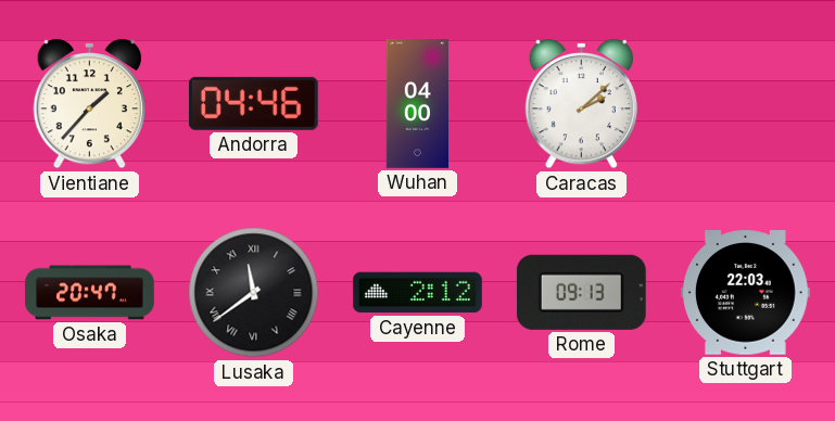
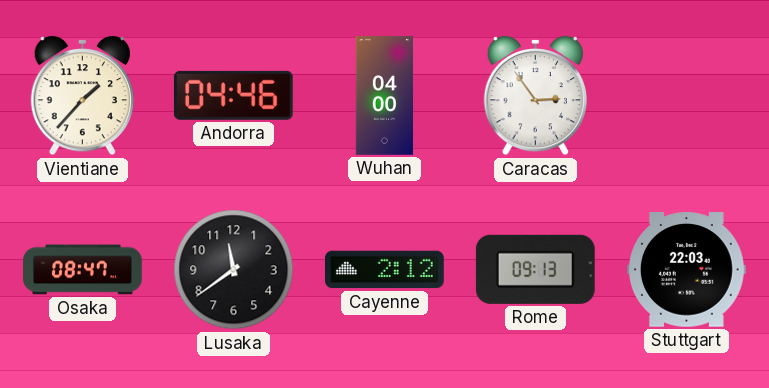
Caracas: 2:08 -> 2:54
Osaka: 20:47 -> 08:47
Lusaka numerals: Roman -> Arabic
